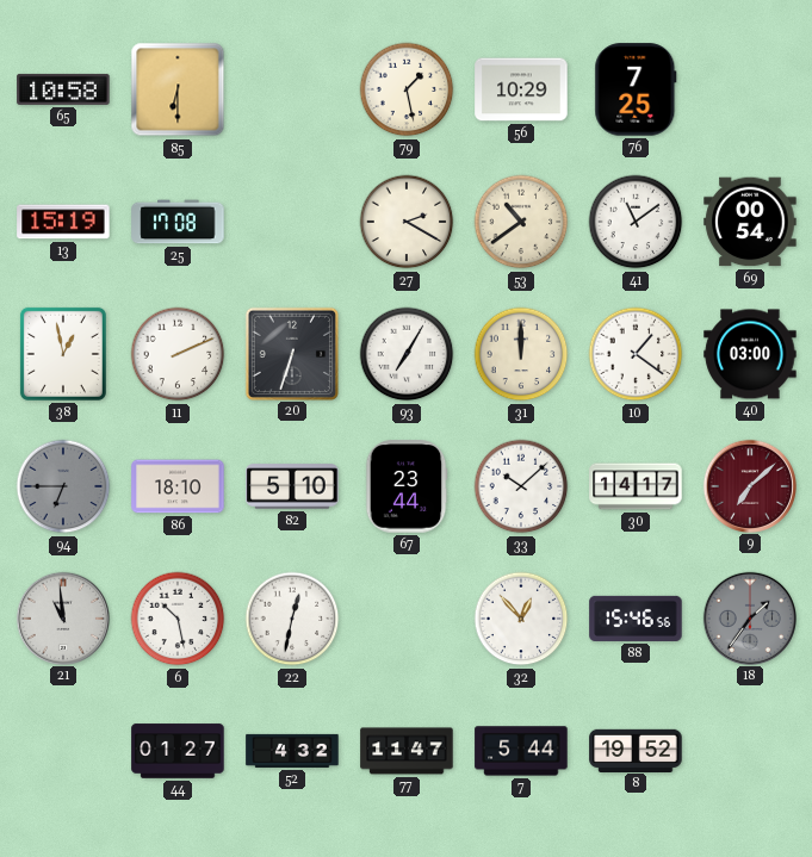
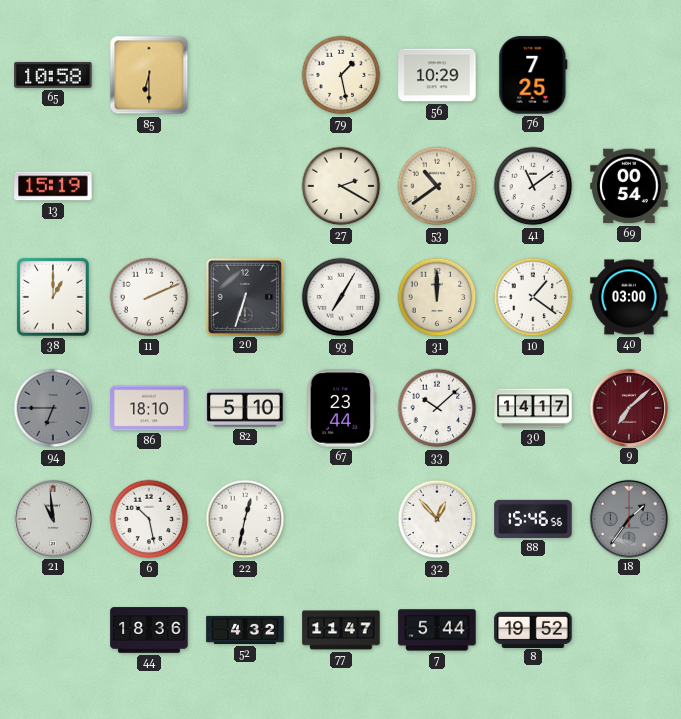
25: 17:08 -> none
38: 12:58 -> 1:00
44: 01:27 -> 18:36
